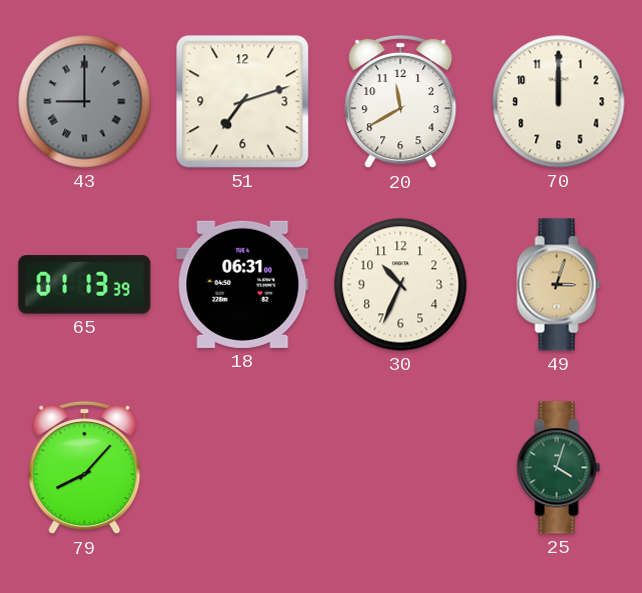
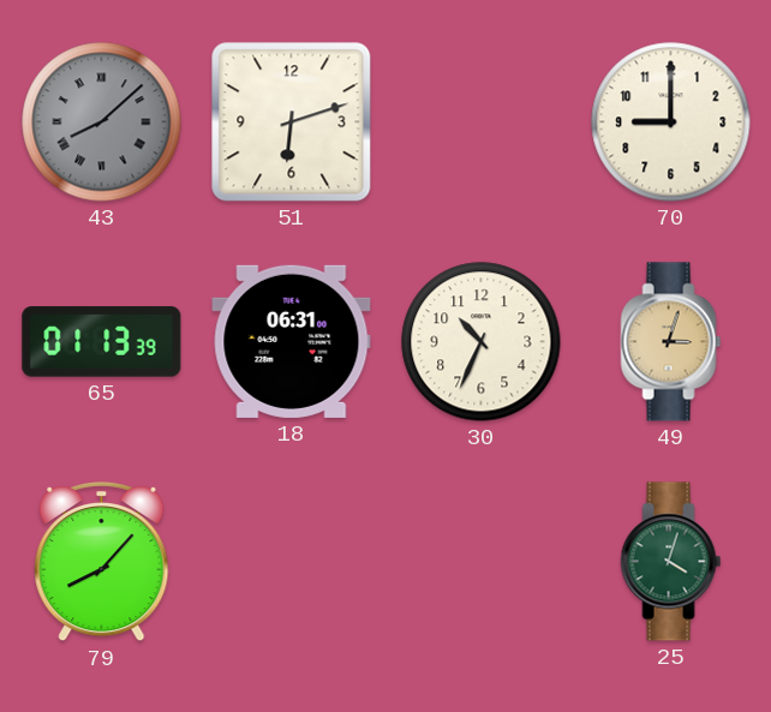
43: 9:00 -> 8:08
51: 7:12 -> 6:12
20: 11:40 -> none
70: 12:00 -> 9:00
